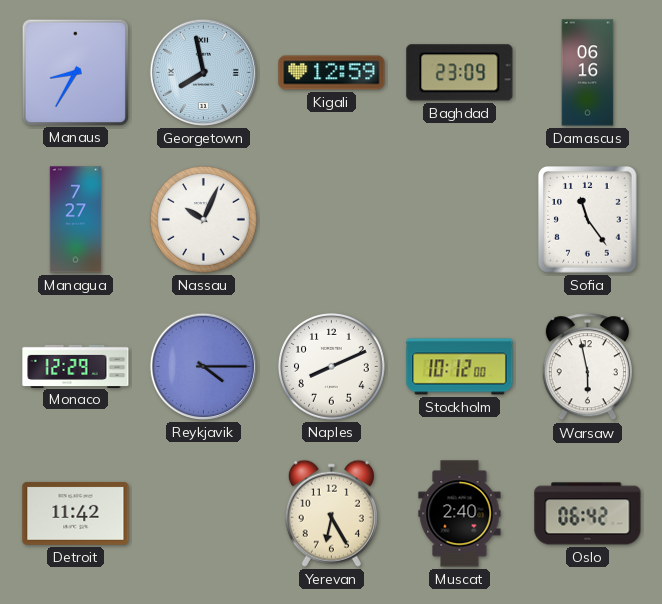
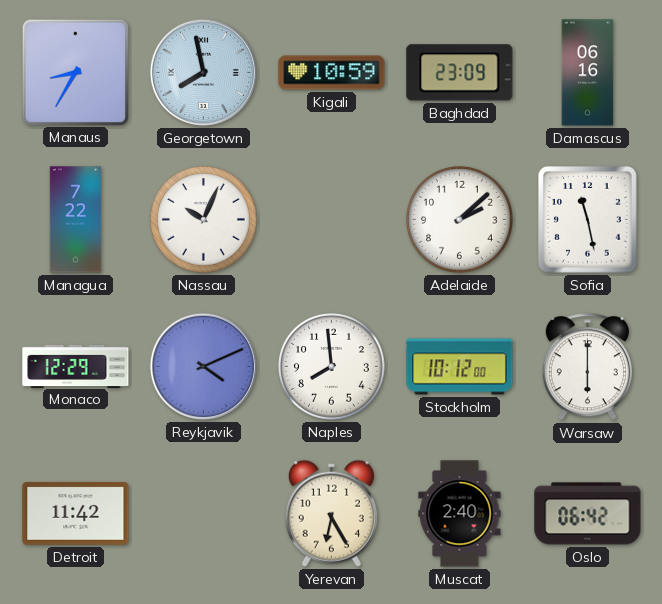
Kigali: 12:59 -> 10:59
Managua: 7:27 -> 7:22
Adelaide: none -> 2:08
Sofia: 11:24 -> 11:28
Reykjavik: 4:15 -> 4:11
Naples: 8:11 -> 7:59
Warsaw: 5:58 -> 6:00
